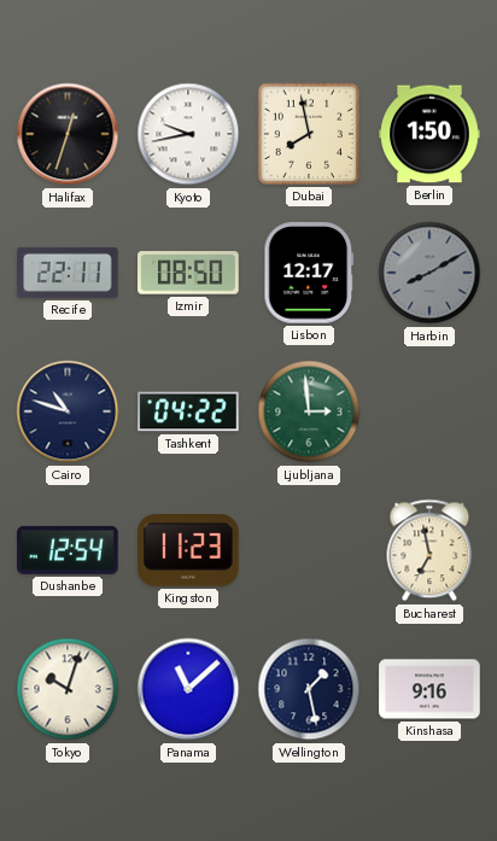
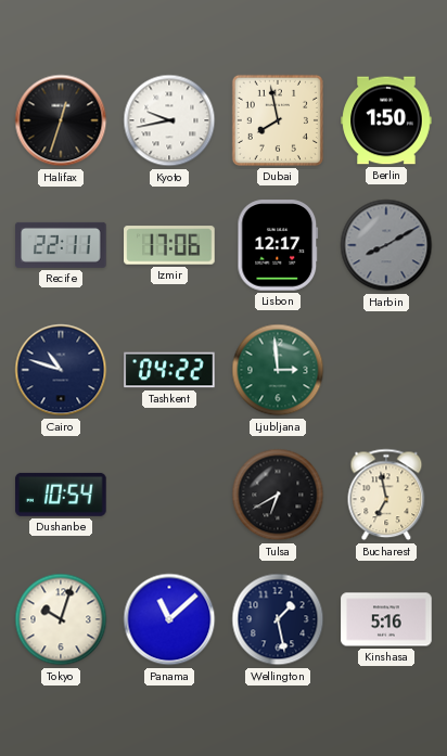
Izmir: 08:50 -> 17:06
Dushanbe: 12:54 -> 10:54
Kingston: 11:23 -> none
Tulsa: none -> 6:40
Kinshasa: 9:16 -> 5:16
